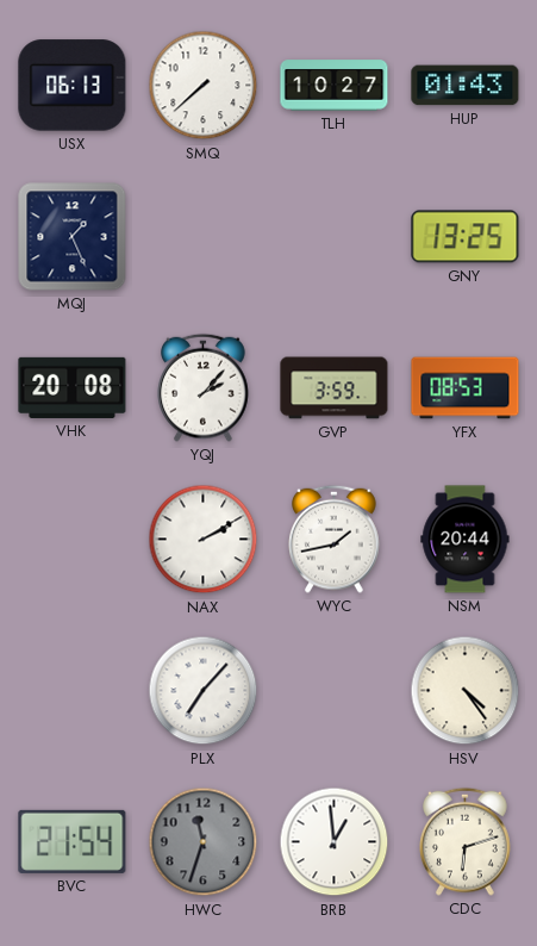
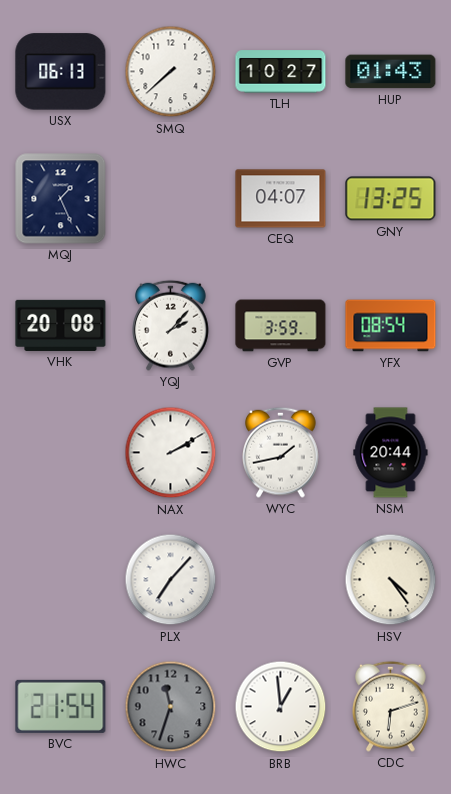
CEQ: none -> 04:07
YFX: 08:53 -> 08:54
